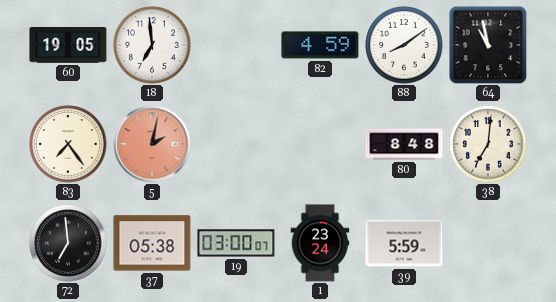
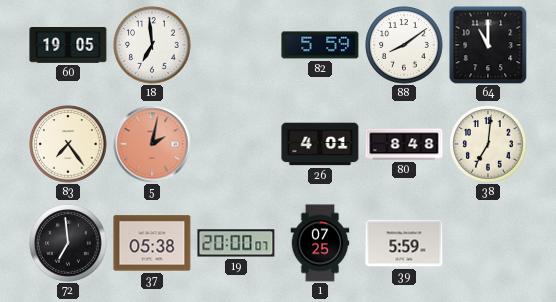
82: 4:59 -> 5:59
64: 10:58 -> 11:00
26: none -> 4:01
19: 03:00 -> 20:00
1: 23:24 -> 07:25
